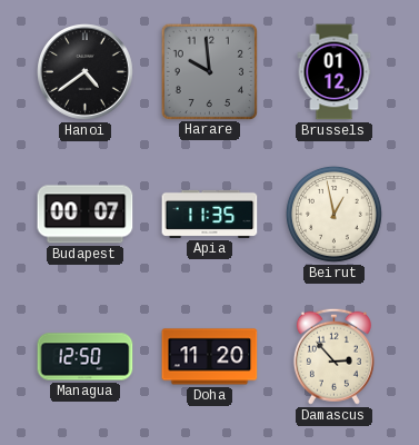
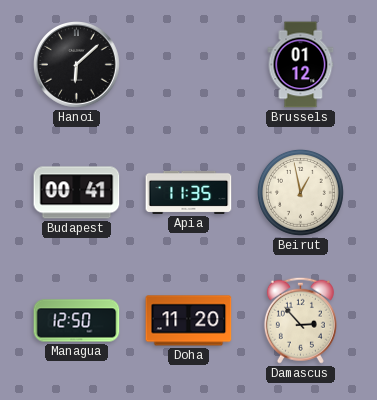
Hanoi: 4:39 -> 6:08
Harare: 9:59 -> none
Budapest: 00:07 -> 00:41
